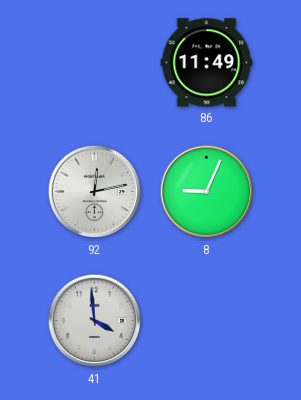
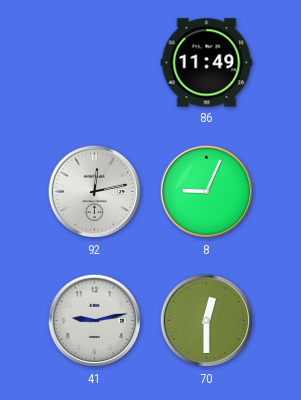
41: 3:59 -> 9:13
70: none -> 12:30
